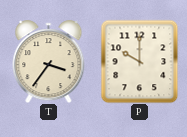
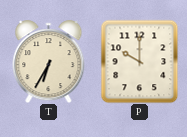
T: 3:36 -> 6:35
